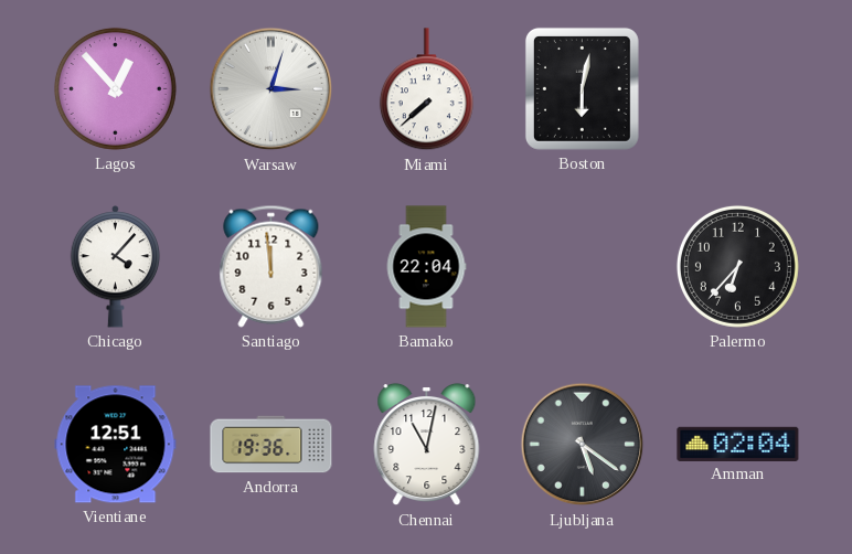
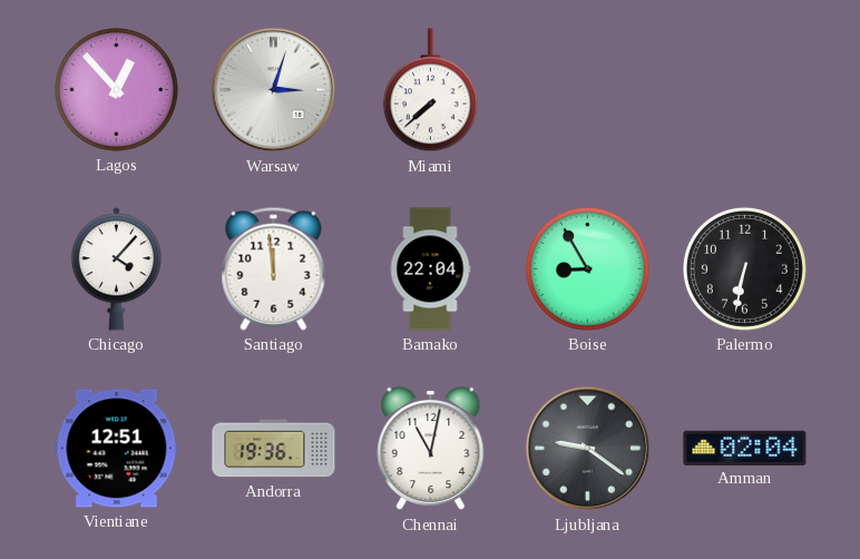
Boston: 6:02 -> none
Boise: none -> 8:55
Palermo: 6:37 -> 6:32
Ljubljana: 5:21 -> 9:21
